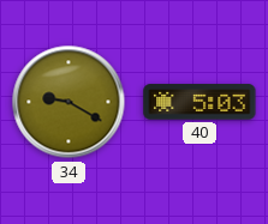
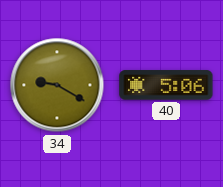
40: 5:03 -> 5:06
